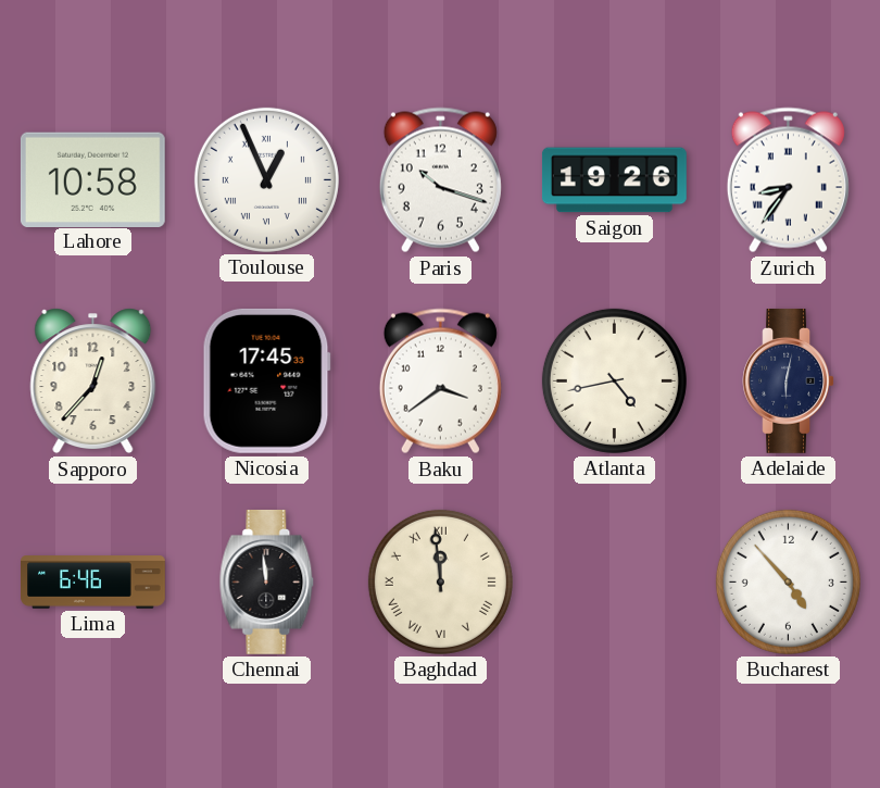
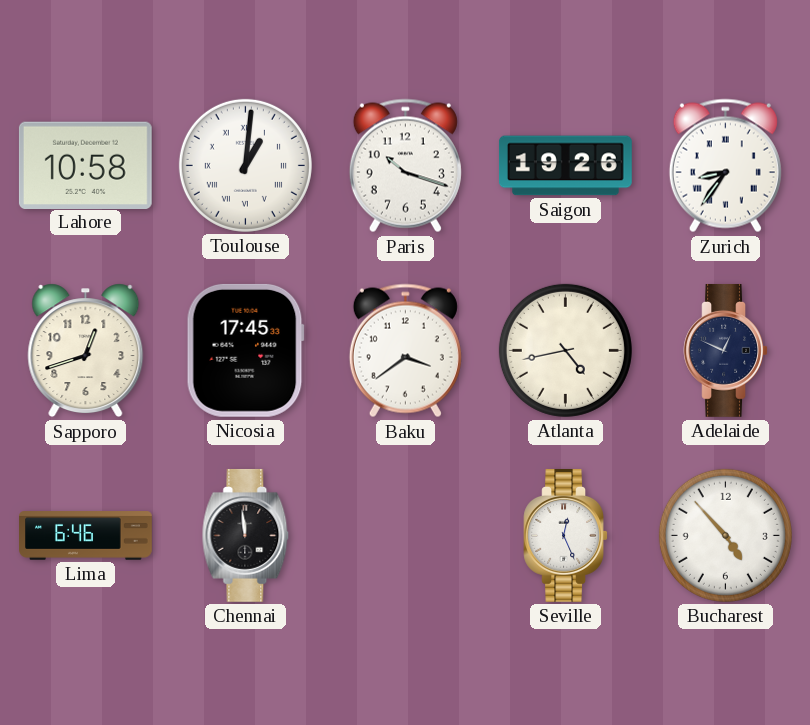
Toulouse: 12:56 -> 1:01
Sapporo: 12:37 -> 12:42
Adelaide: 6:02 -> 12:49
Baghdad: 11:59 -> none
Seville: none -> 12:26
